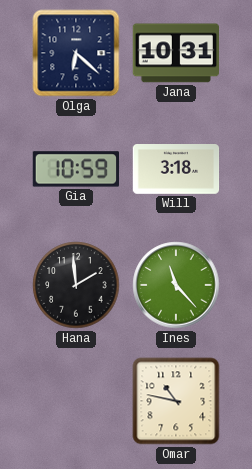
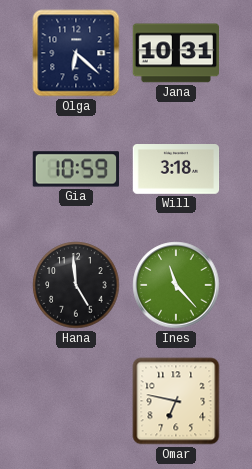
Hana: 1:59 -> 4:59
Omar: 10:47 -> 6:47
